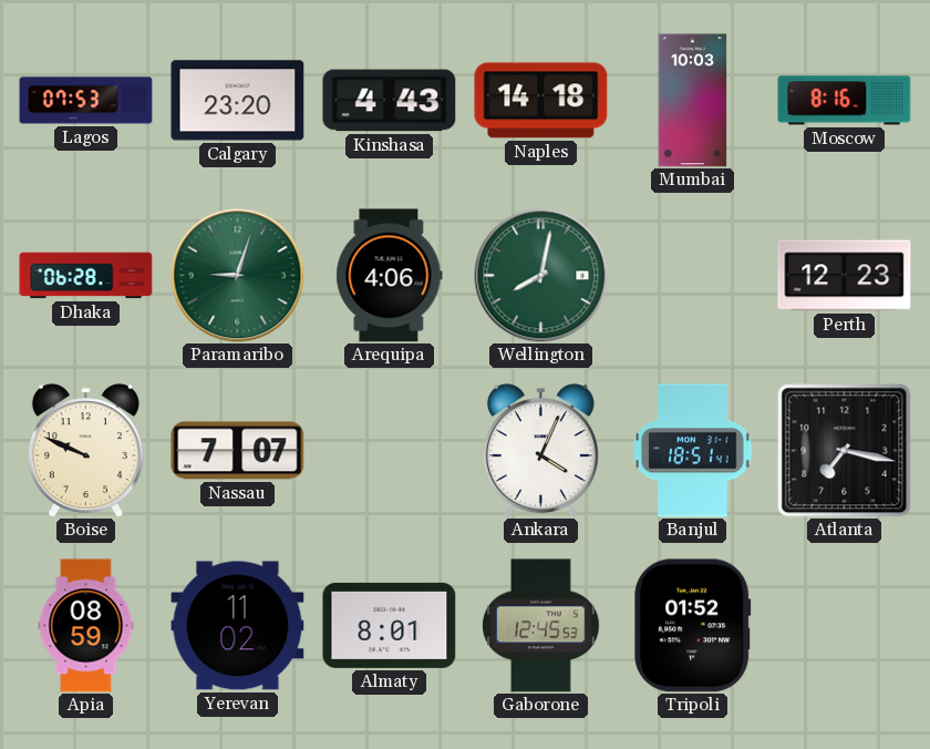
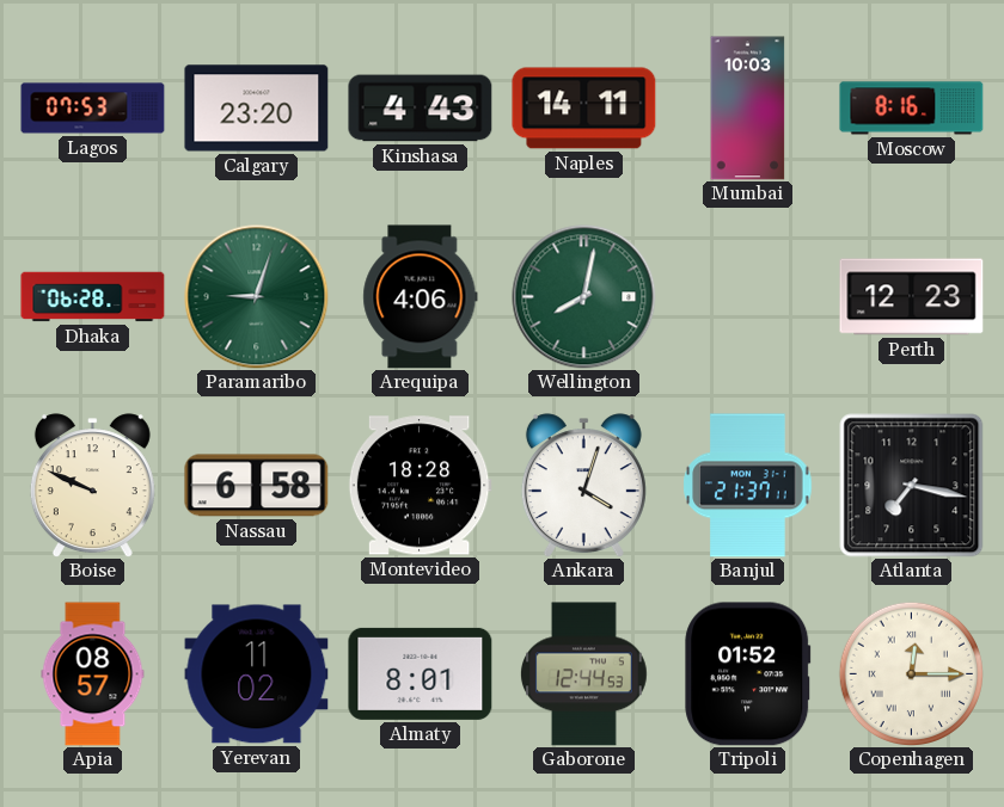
Naples: 14:18 -> 14:11
Nassau: 7:07 -> 6:58
Montevideo: none -> 18:28
Ankara: 4:04 -> 4:03
Banjul: 18:51 -> 21:37
Apia: 08:59 -> 08:57
Gaborone: 12:45 -> 12:44
Copenhagen: none -> 12:15
